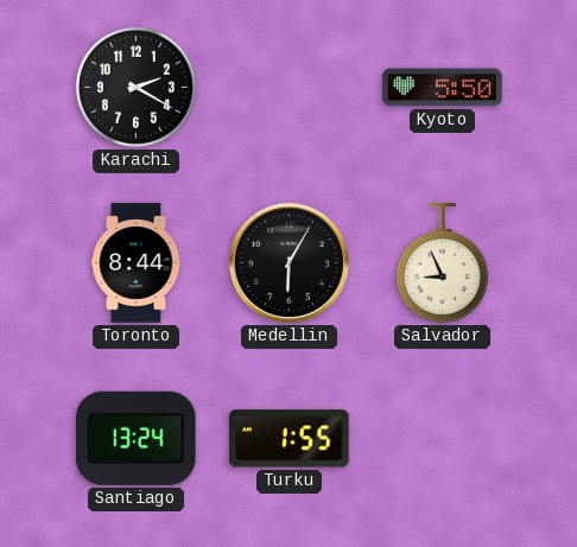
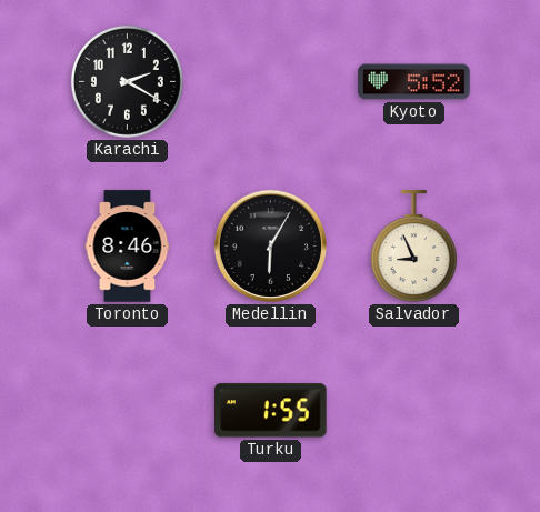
Kyoto: 5:50 -> 5:52
Toronto: 8:44 -> 8:46
Santiago: 13:24 -> none
